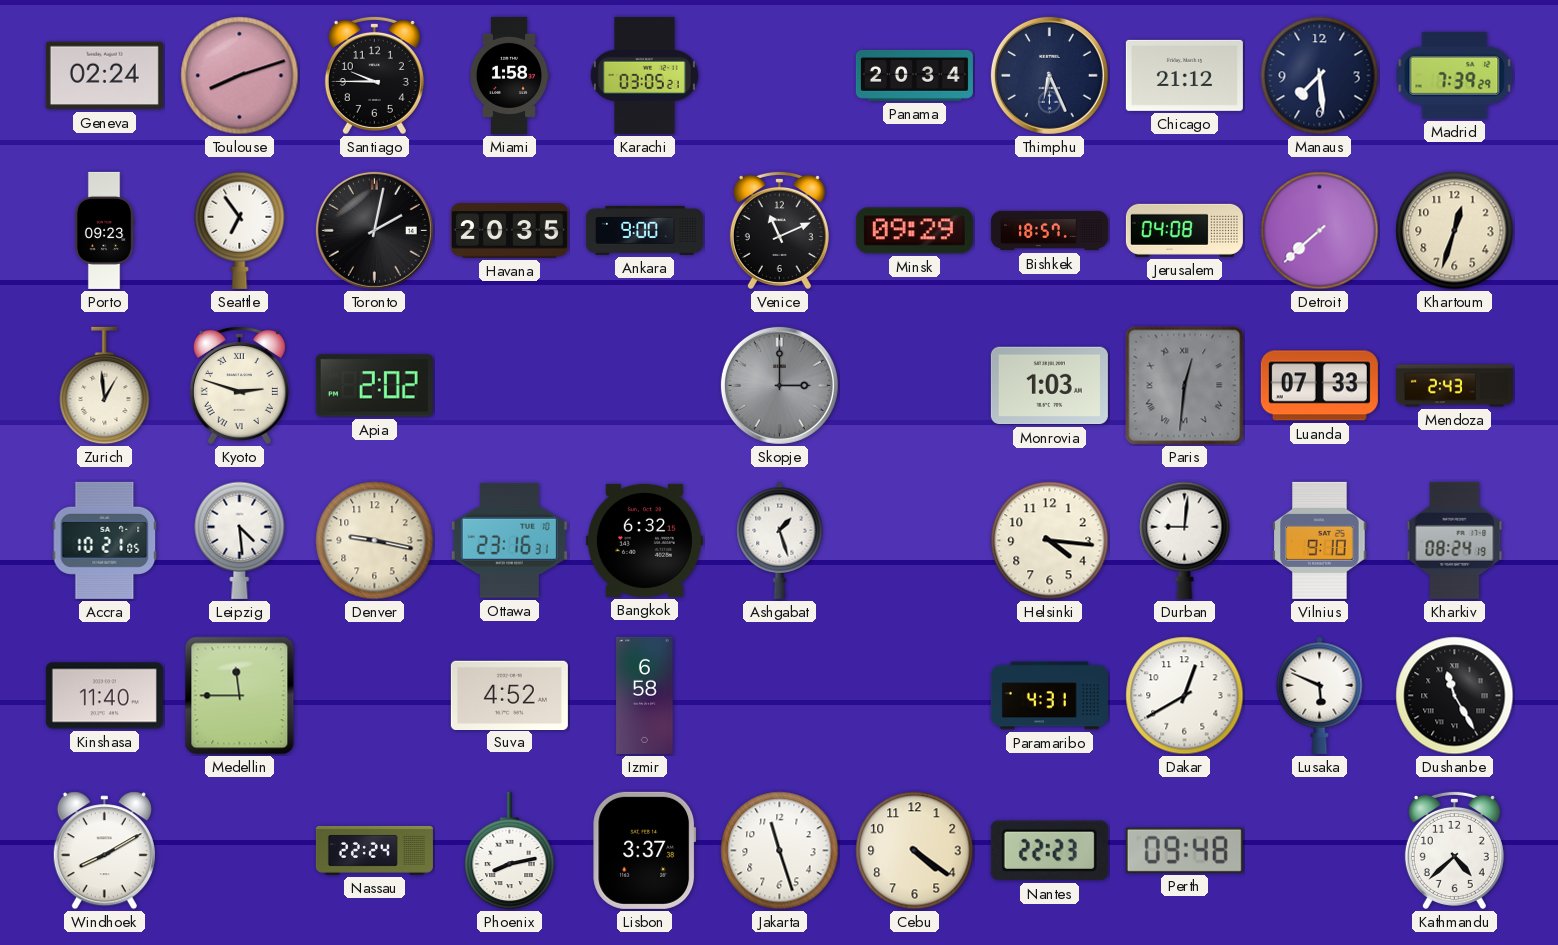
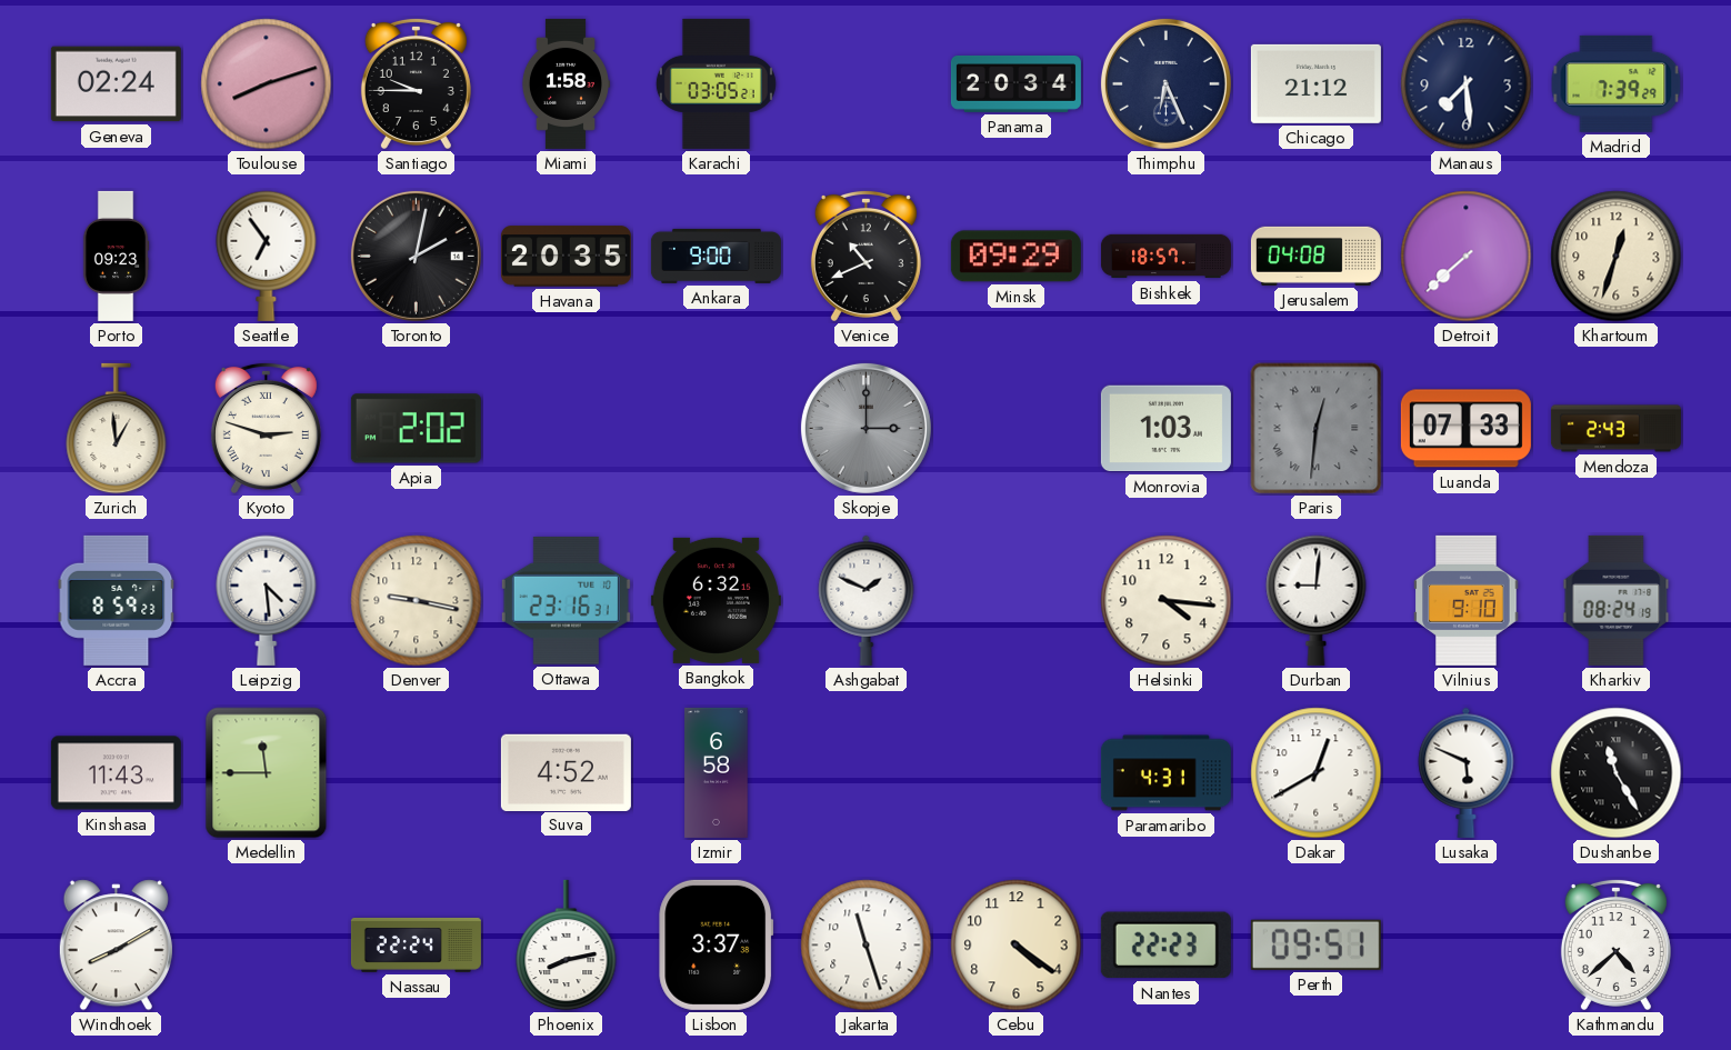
Venice: 11:11 -> 10:41
Accra: 10:21 -> 8:59
Ashgabat: 1:27 -> 1:49
Kinshasa: 11:40 -> 11:43
Perth: 09:48 -> 09:51
